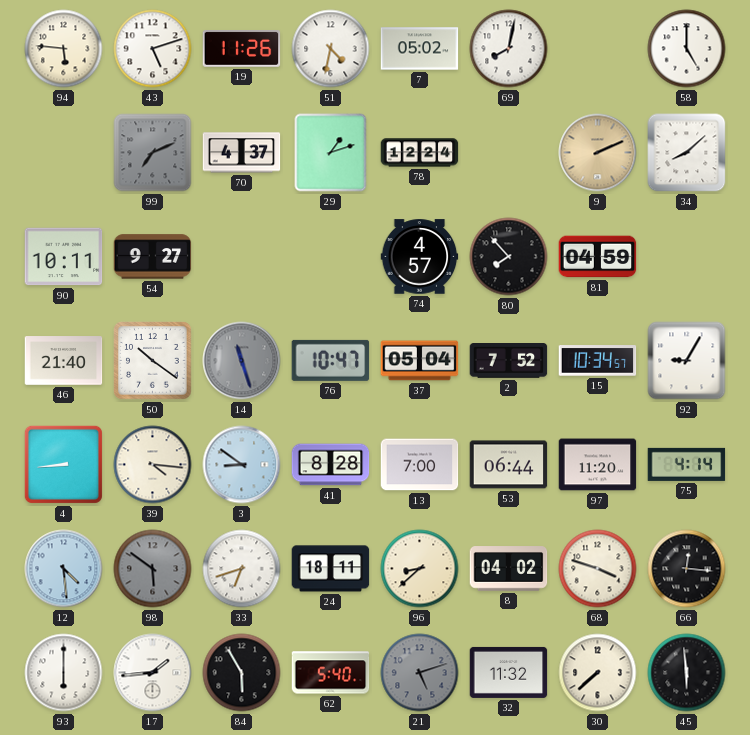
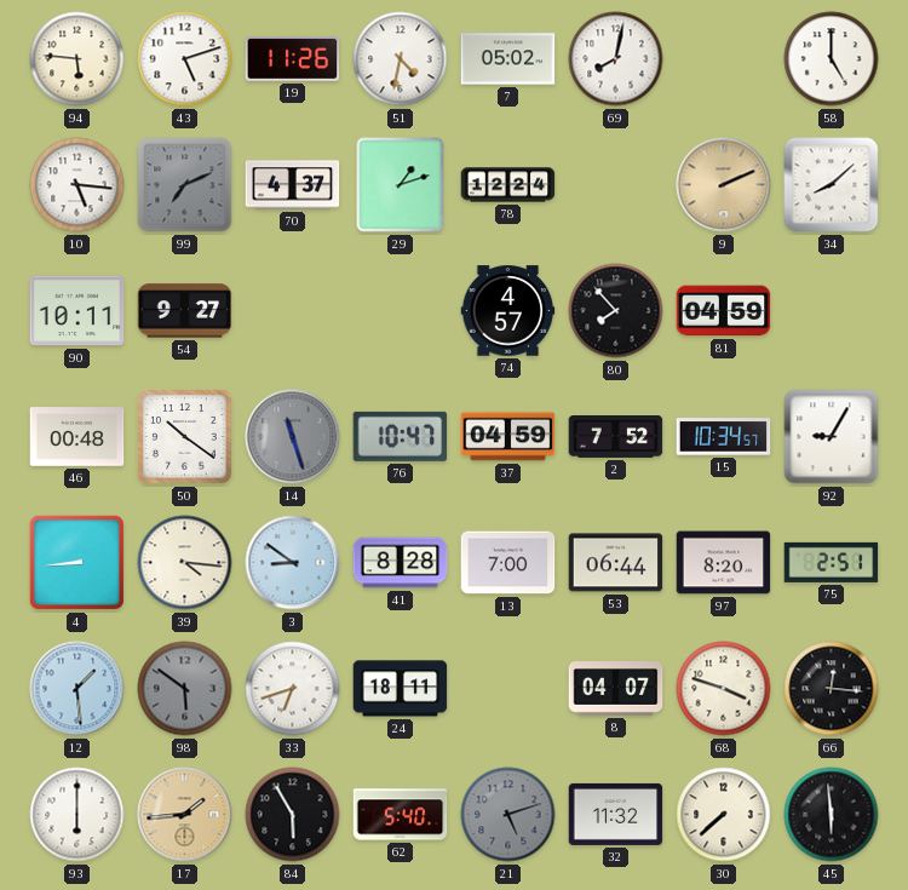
10: none -> 5:16
46: 21:40 -> 00:48
37: 05:04 -> 04:59
97: 11:20 -> 8:20
75: 4:14 -> 2:51
12: 4:29 -> 1:29
96: 8:38 -> none
8: 04:02 -> 04:07
17 dial: white -> champagne
